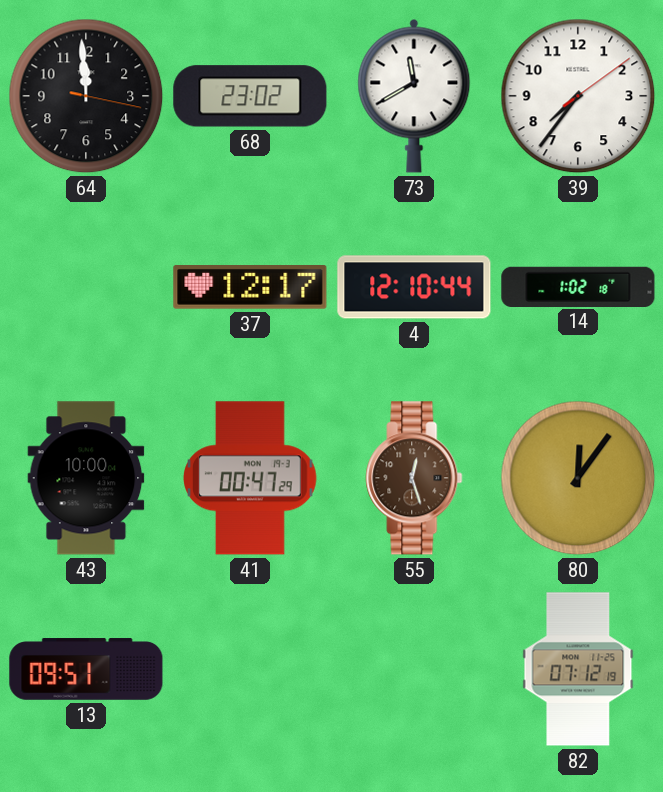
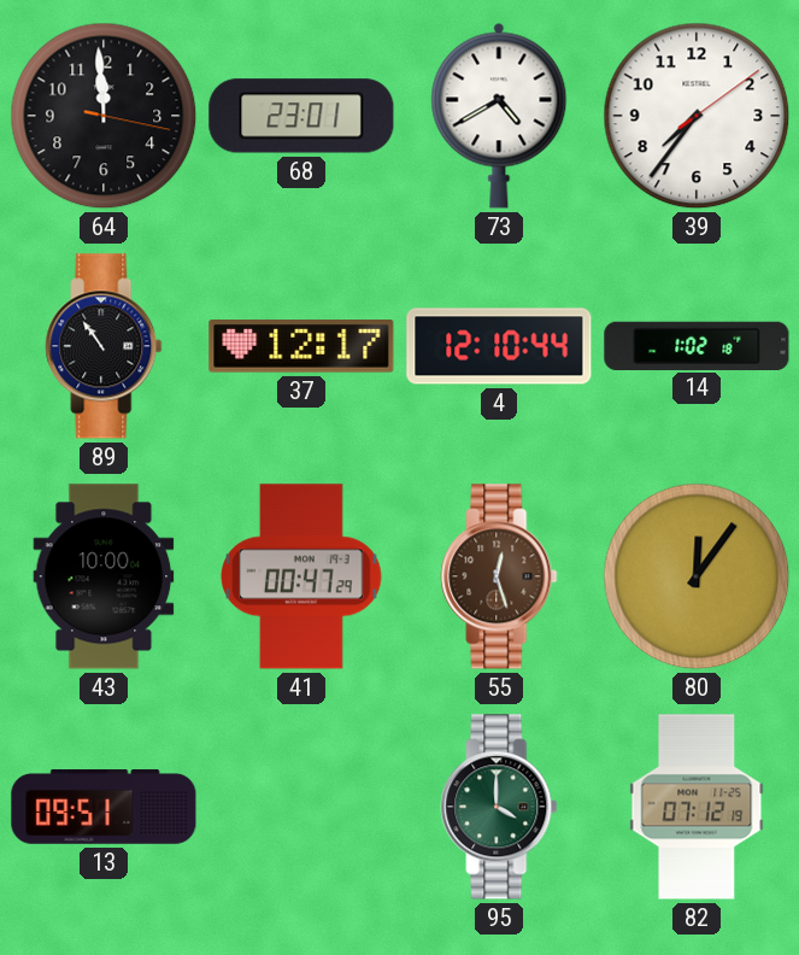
68: 23:02 -> 23:01
73: 11:40 -> 4:40
89: none -> 10:54
95: none -> 4:00
